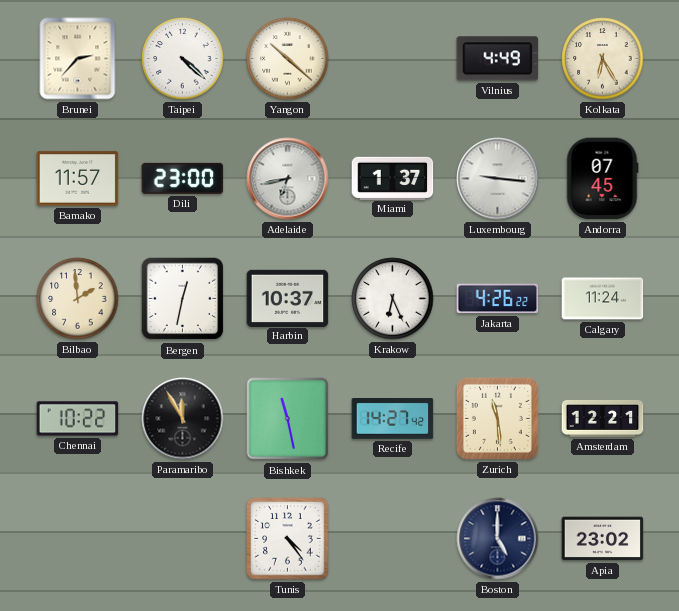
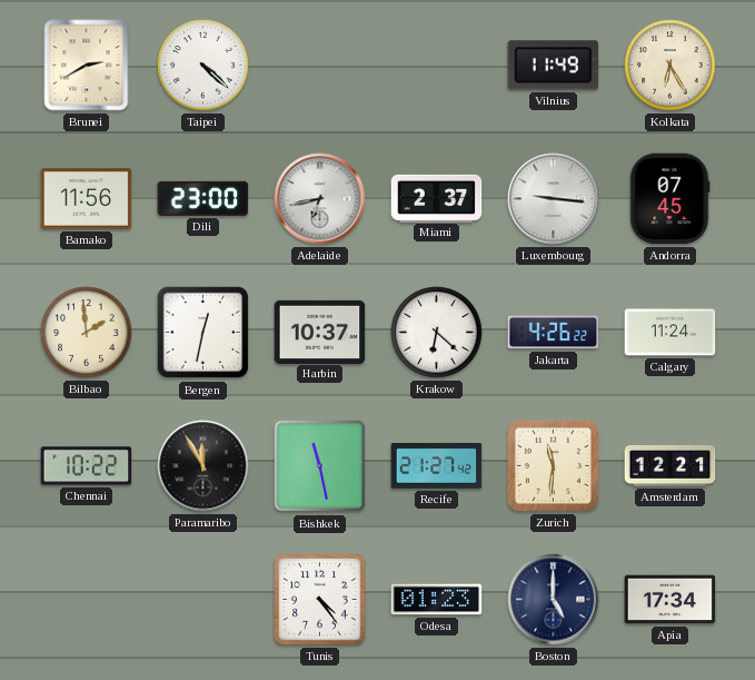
Brunei: 2:37 -> 2:40
Yangon: 10:22 -> none
Vilnius: 4:49 -> 11:49
Bamako: 11:57 -> 11:56
Miami: 1:37 -> 2:37
Krakow: 6:26 -> 6:22
Recife: 14:27 -> 21:27
Zurich: 11:29 -> 11:31
Odesa: none -> 01:23
Apia: 23:02 -> 17:34
